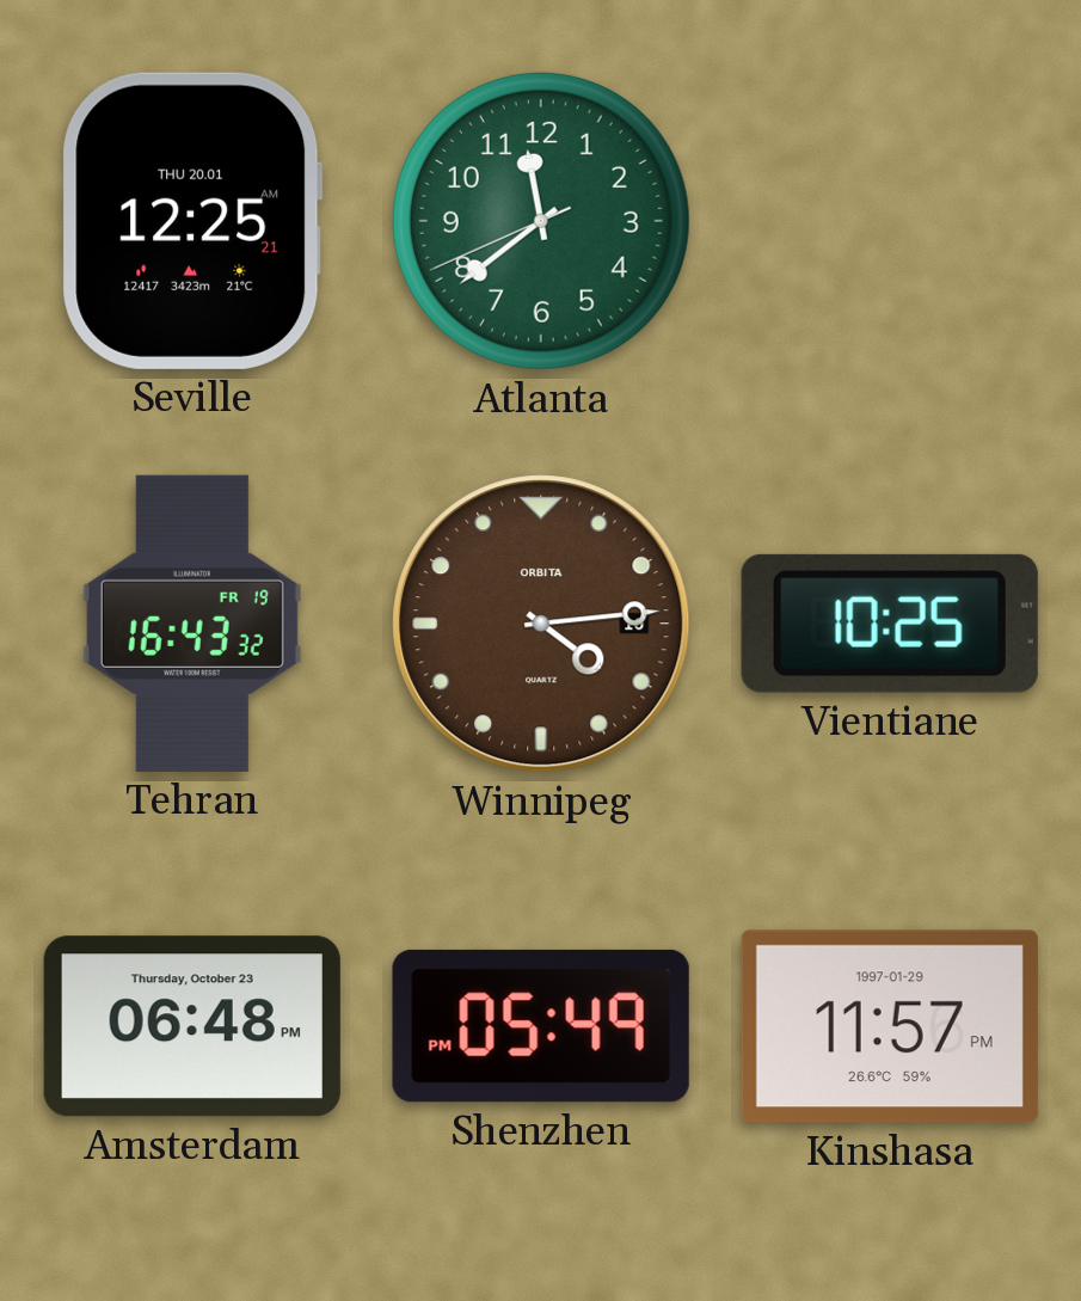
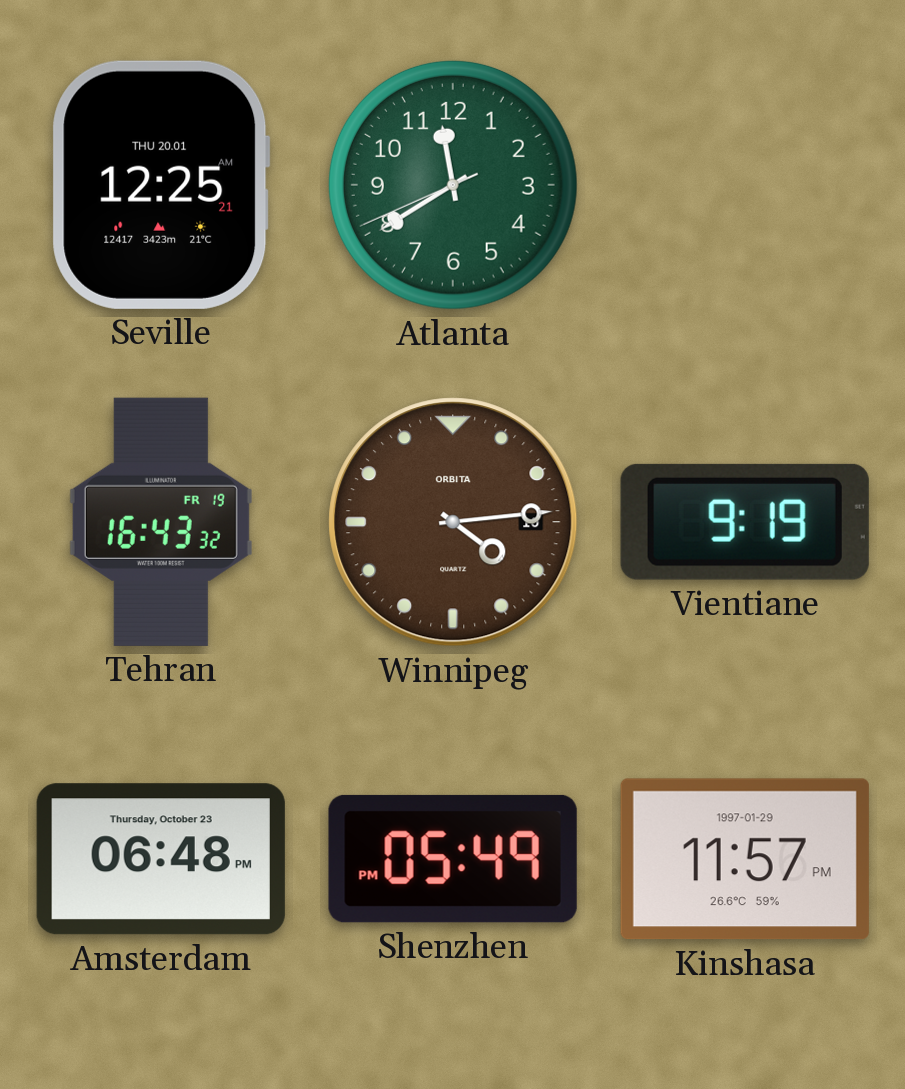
Atlanta: 11:38 -> 11:39
Vientiane: 10:25 -> 9:19
